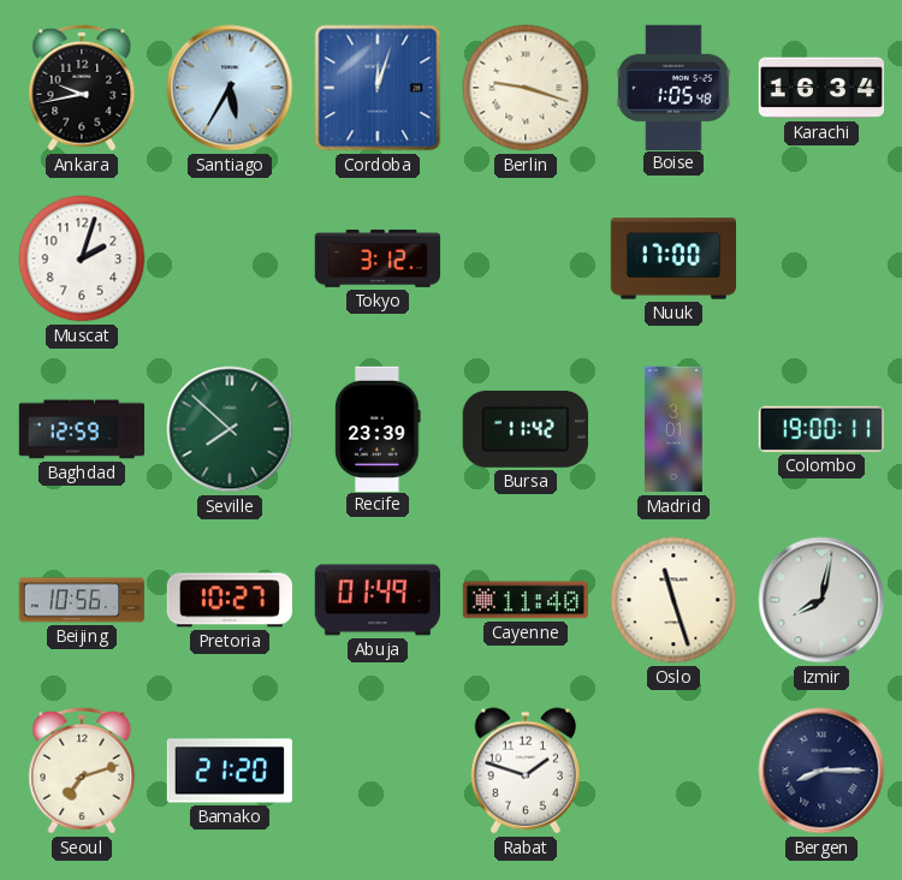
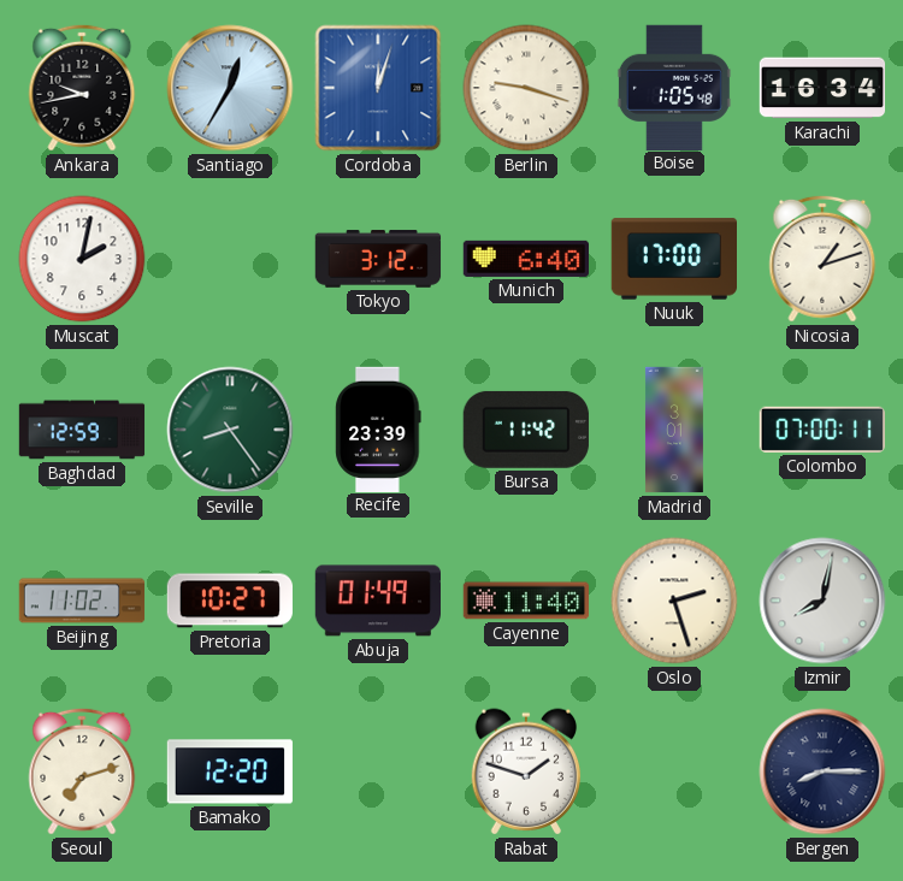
Santiago: 5:35 -> 12:35
Muscat: 2:03 -> 2:02
Munich: none -> 6:40
Nicosia: none -> 1:12
Seville: 7:52 -> 8:24
Colombo: 19:00 -> 07:00
Beijing: 10:56 -> 11:02
Oslo: 11:27 -> 2:27
Bamako: 21:20 -> 12:20
